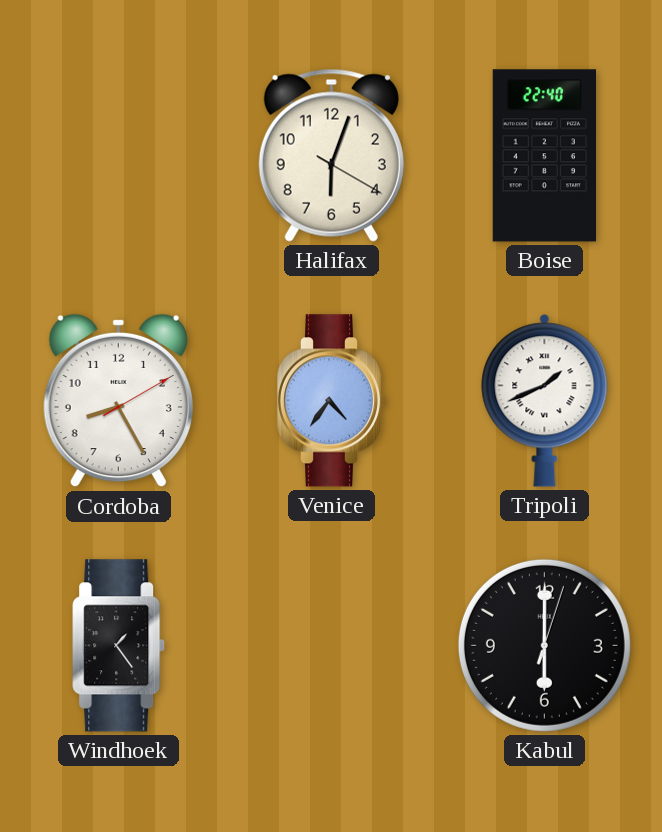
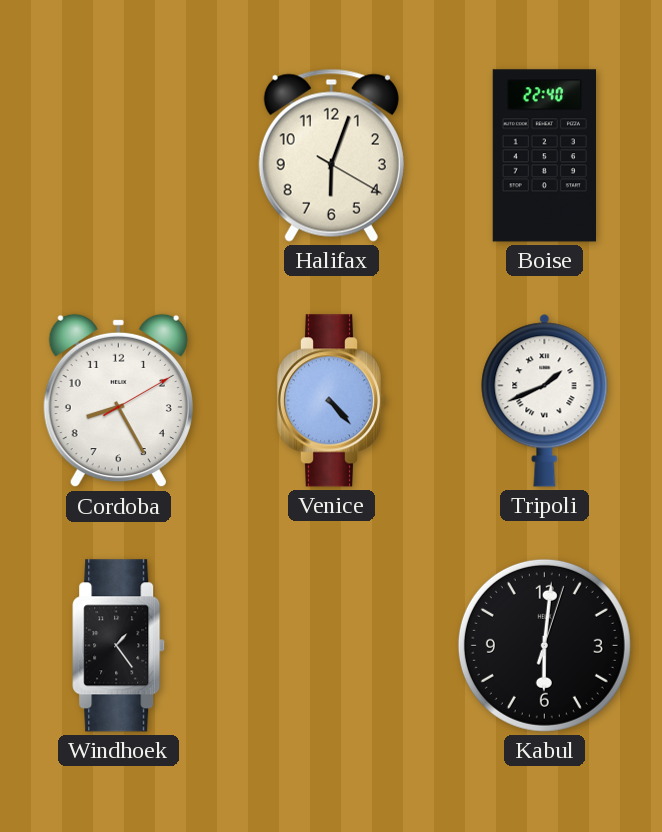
Venice: 4:36 -> 4:23
Kabul: 6:00 -> 6:01
